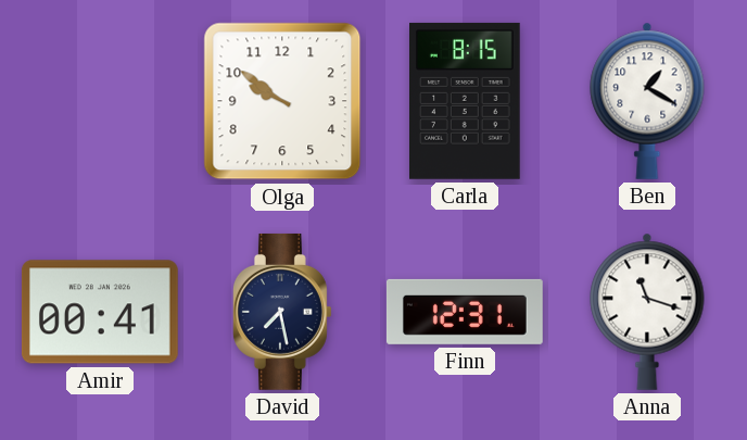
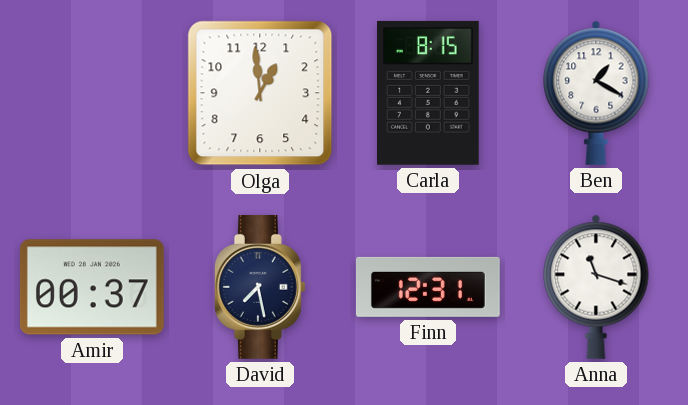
Olga: 9:51 -> 12:59
Amir: 00:41 -> 00:37
